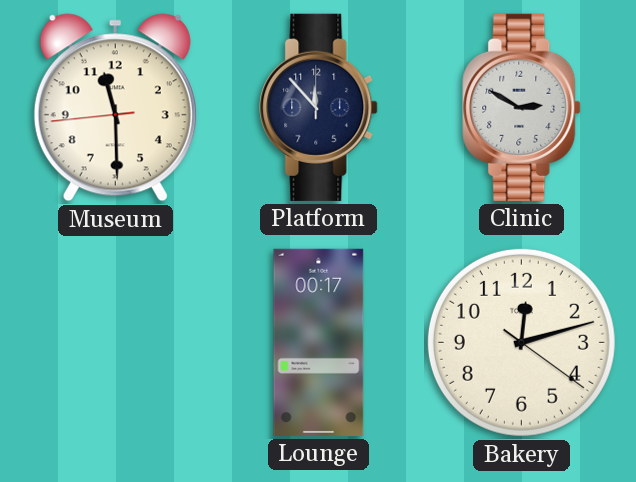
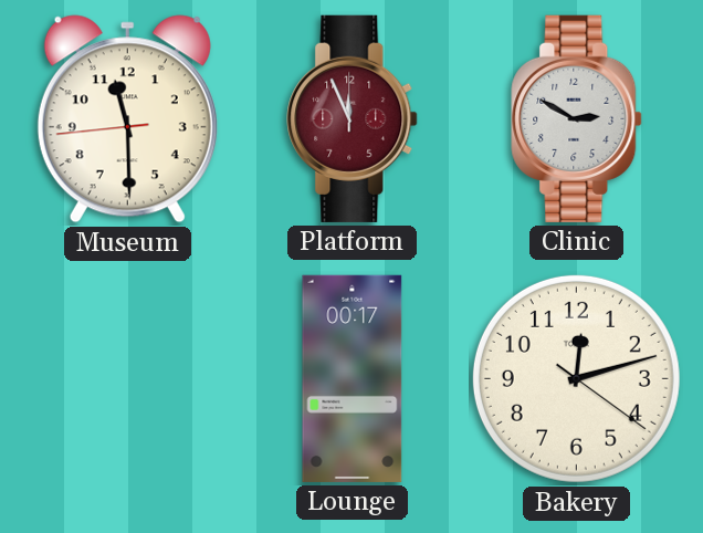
Platform: 11:53 -> 11:56
Platform dial: navy -> burgundy
